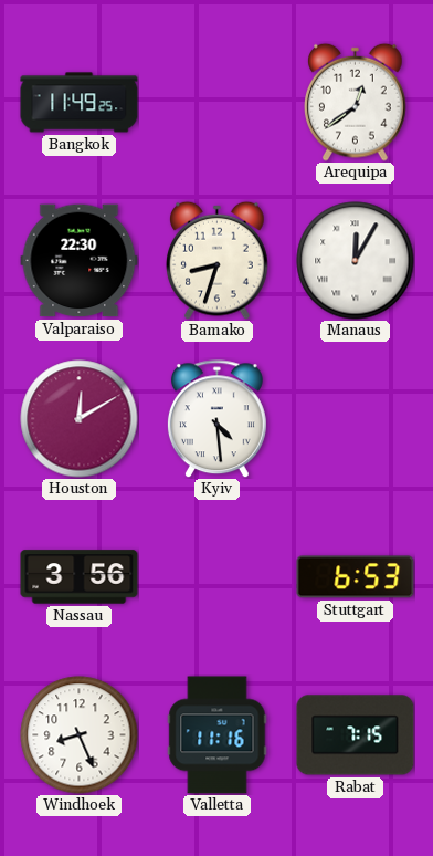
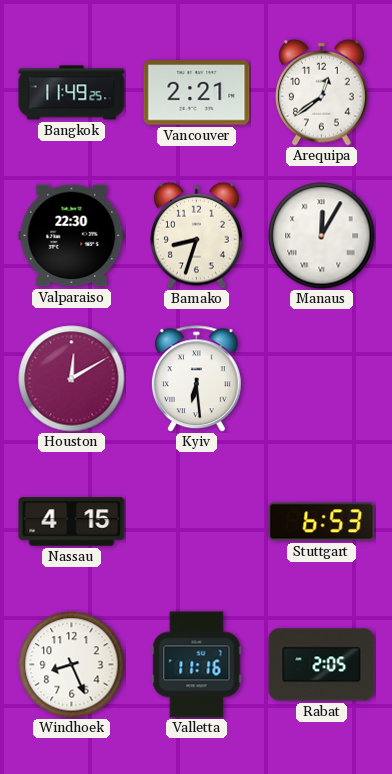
Vancouver: none -> 2:21
Kyiv: 4:29 -> 6:29
Nassau: 3:56 -> 4:15
Rabat: 7:15 -> 2:05
